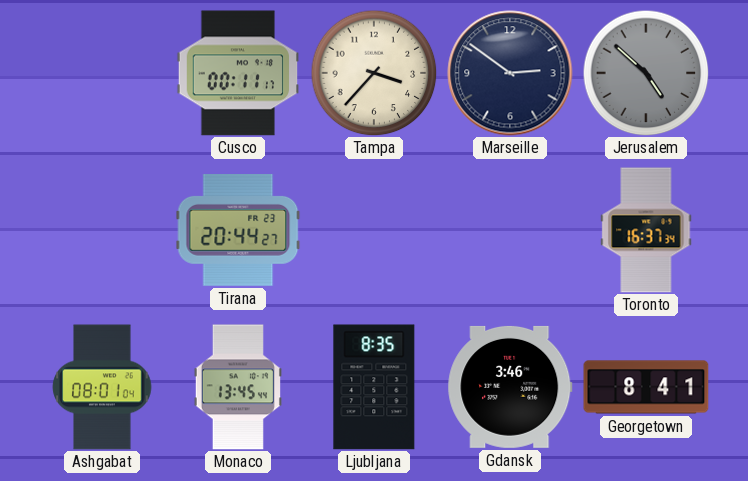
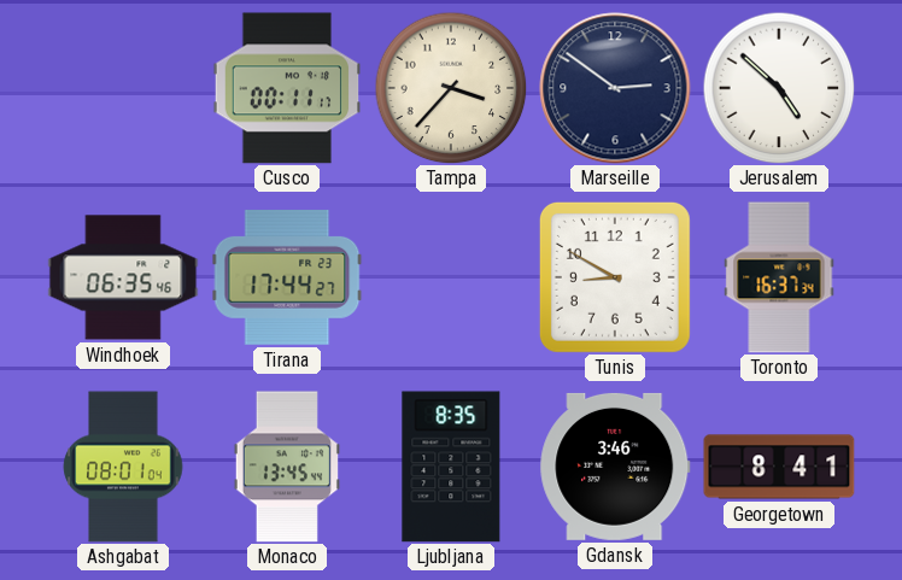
Jerusalem dial: grey -> white
Windhoek: none -> 06:35
Tirana: 20:44 -> 17:44
Tunis: none -> 8:50
